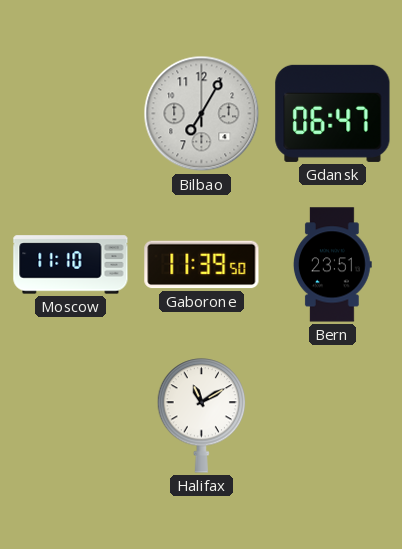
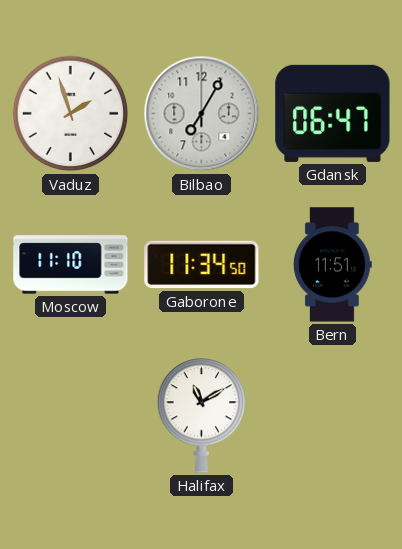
Vaduz: none -> 1:57
Gaborone: 11:39 -> 11:34
Bern: 23:51 -> 11:51
